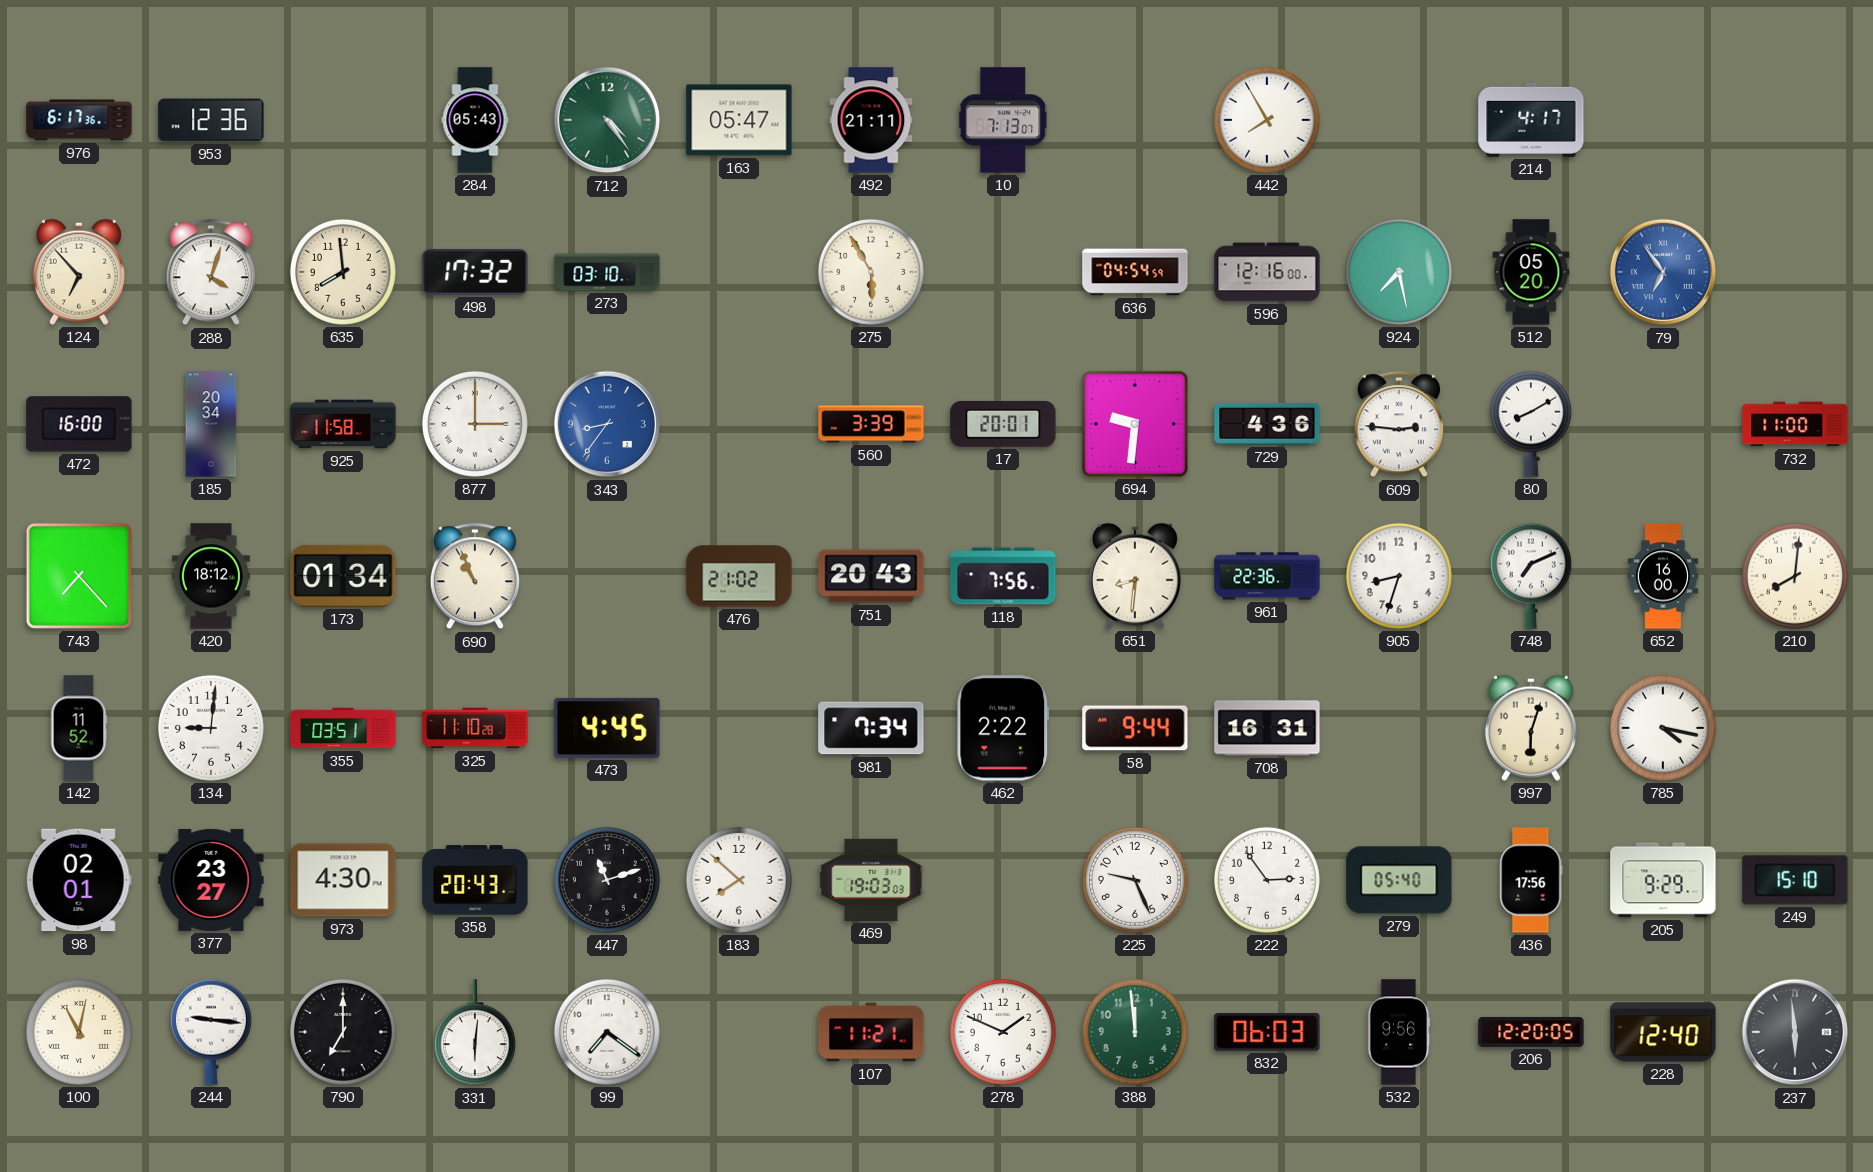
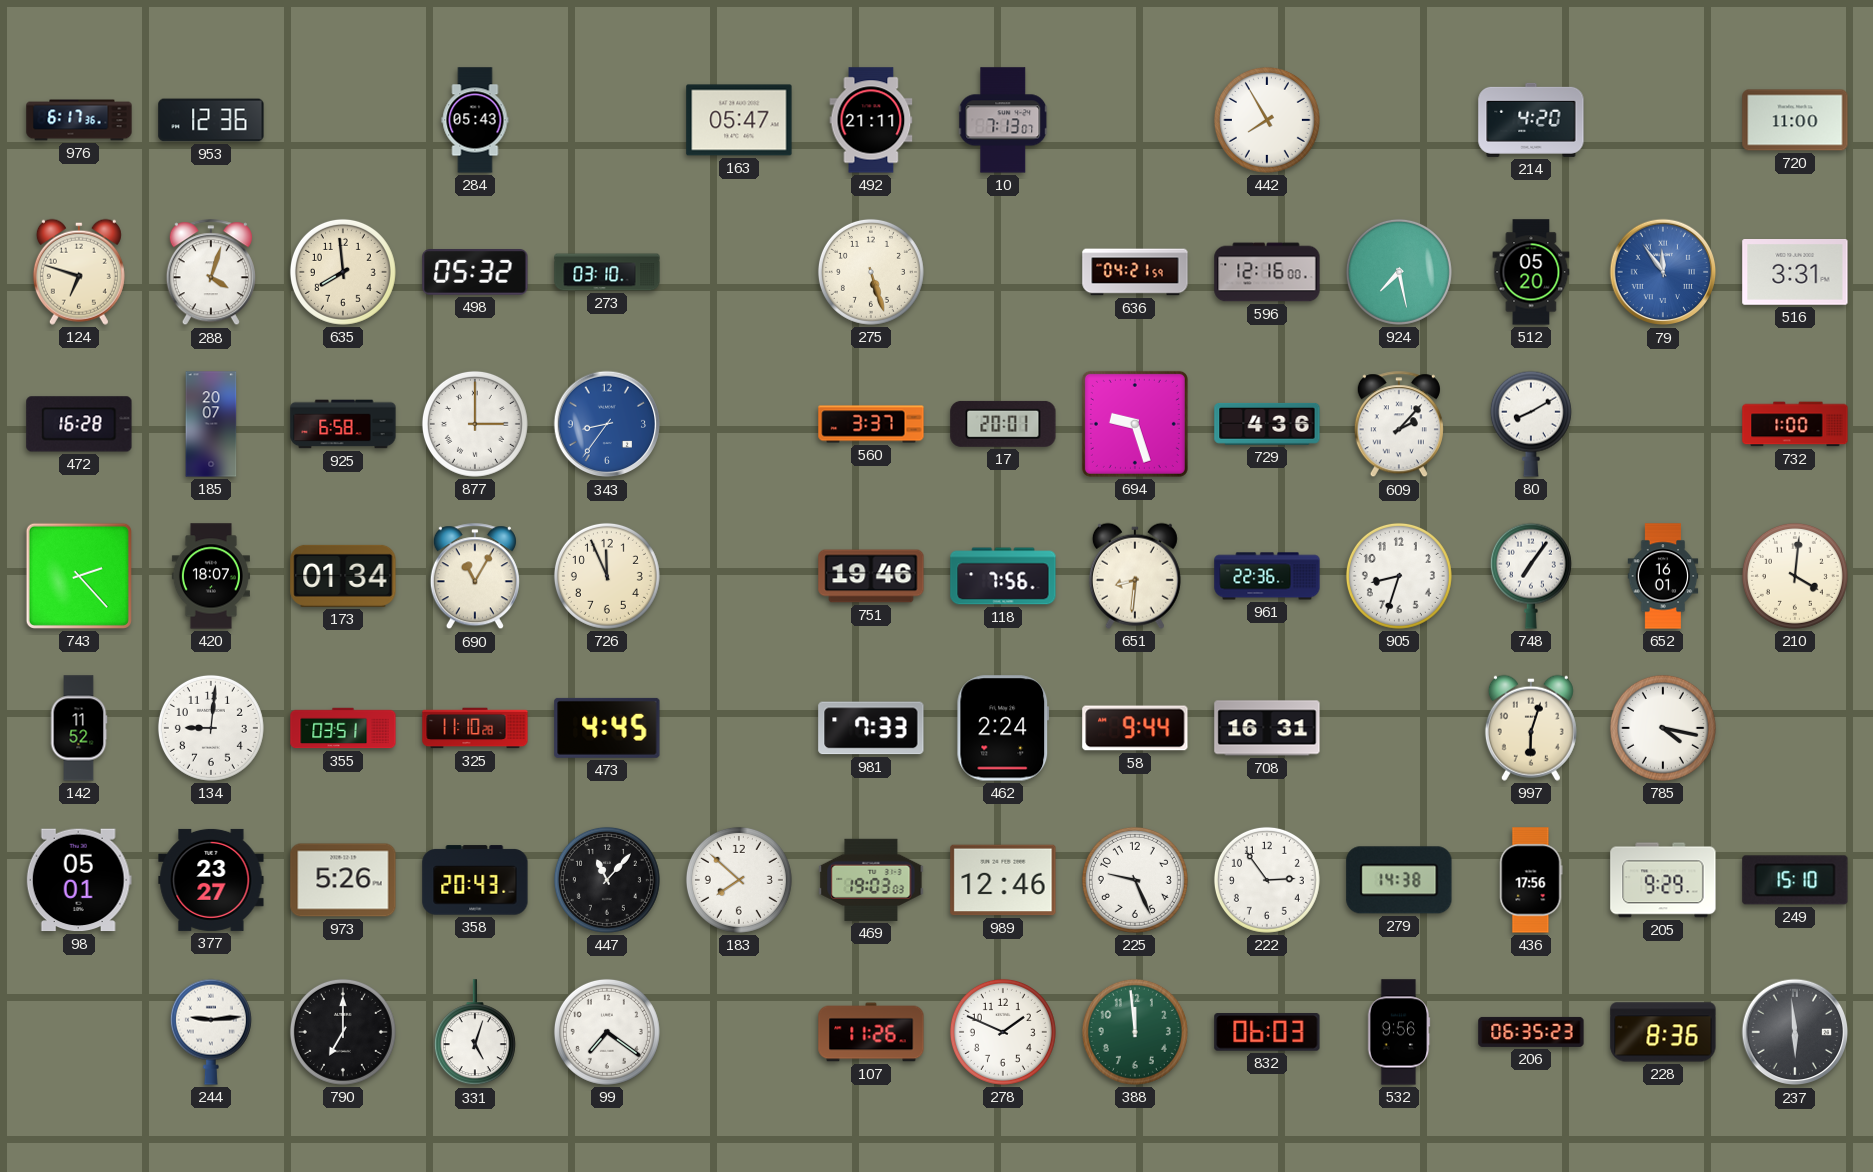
712: 4:24 -> none
214: 4:17 -> 4:20
720: none -> 11:00
124: 6:53 -> 6:48
498: 17:32 -> 05:32
275: 5:55 -> 5:27
636: 04:54 -> 04:21
79: 6:54 -> 11:54
516: none -> 3:31
472: 16:00 -> 16:28
185: 20:34 -> 20:07
925: 11:58 -> 6:58
560: 3:39 -> 3:37
694: 9:31 -> 9:27
609: 2:46 -> 2:07
732: 11:00 -> 1:00
743: 7:23 -> 2:23
420: 18:12 -> 18:07
690: 10:56 -> 11:05
726: none -> 11:56
476: 21:02 -> none
751: 20:43 -> 19:46
748: 7:11 -> 7:06
652: 16:00 -> 16:01
210: 8:01 -> 4:01
981: 7:34 -> 7:33
462: 2:22 -> 2:24
98: 02:01 -> 05:01
973: 4:30 -> 5:26
447: 11:12 -> 11:07
989: none -> 12:46
279: 05:40 -> 14:38
100: 11:02 -> none
244: 9:16 -> 9:14
331: 6:01 -> 5:03
107: 11:21 -> 11:26
206: 12:20 -> 06:35
228: 12:40 -> 8:36
